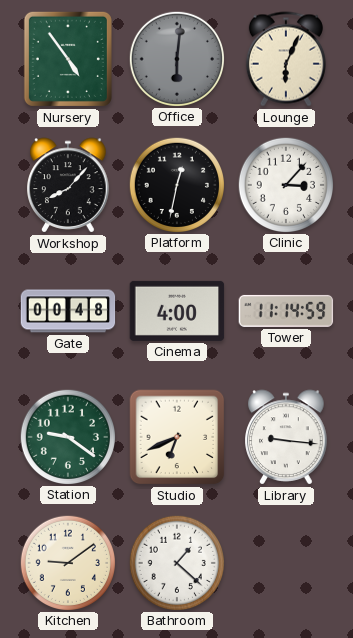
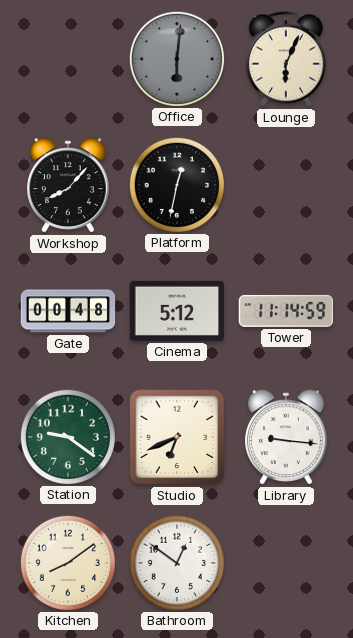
Nursery: 4:54 -> none
Clinic: 3:07 -> none
Cinema: 4:00 -> 5:12
Kitchen: 9:09 -> 8:09
Bathroom: 1:22 -> 12:51
